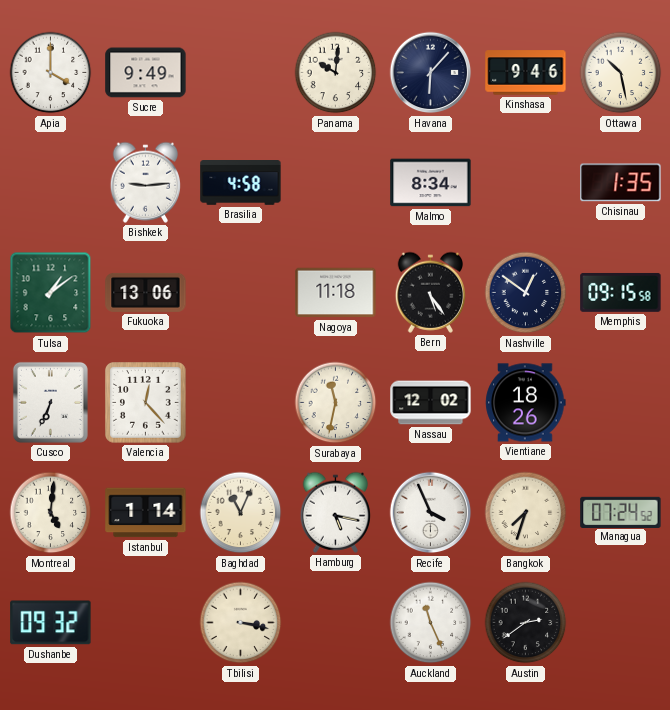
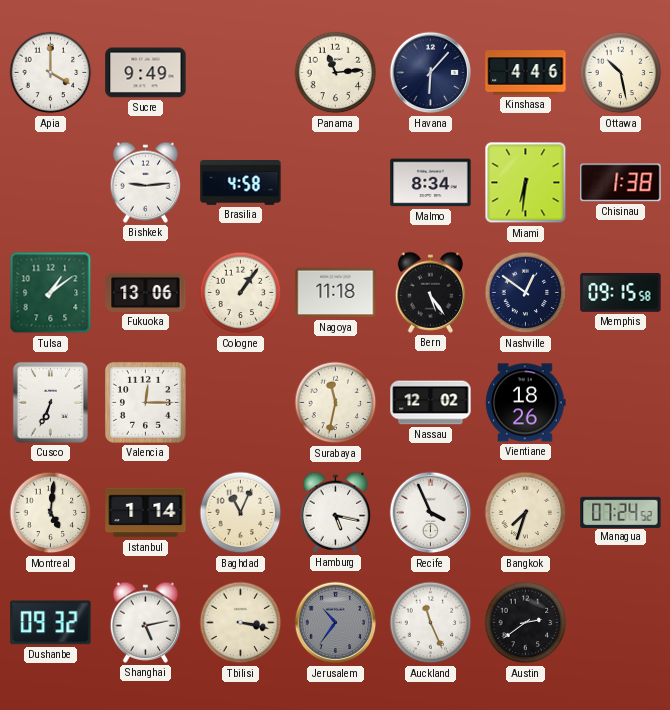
Panama: 10:01 -> 11:14
Kinshasa: 9:46 -> 4:46
Miami: none -> 6:31
Chisinau: 1:35 -> 1:38
Cologne: none -> 1:06
Valencia: 12:23 -> 12:15
Shanghai: none -> 5:13
Jerusalem: none -> 10:36
